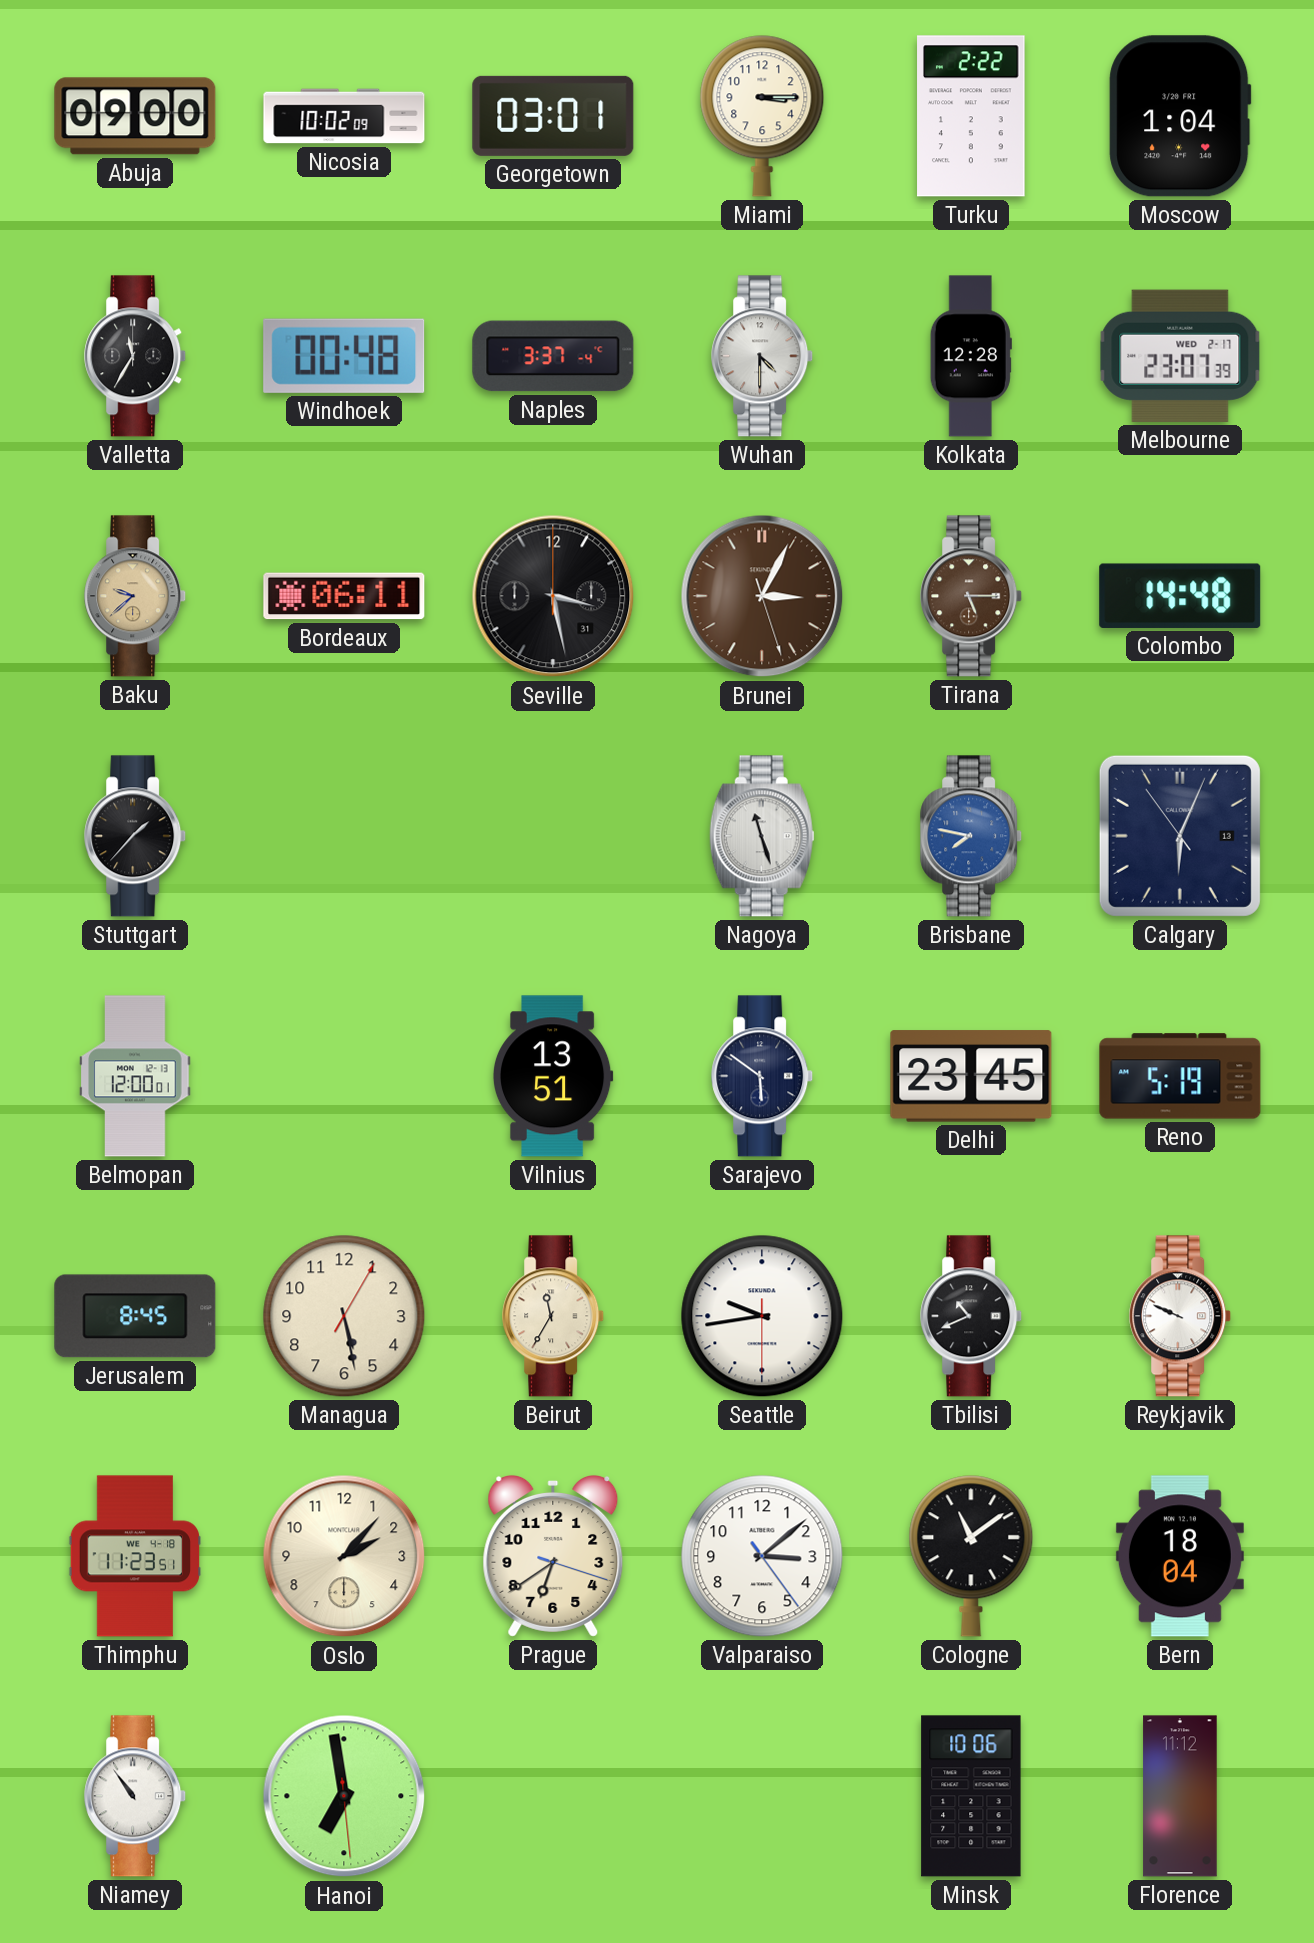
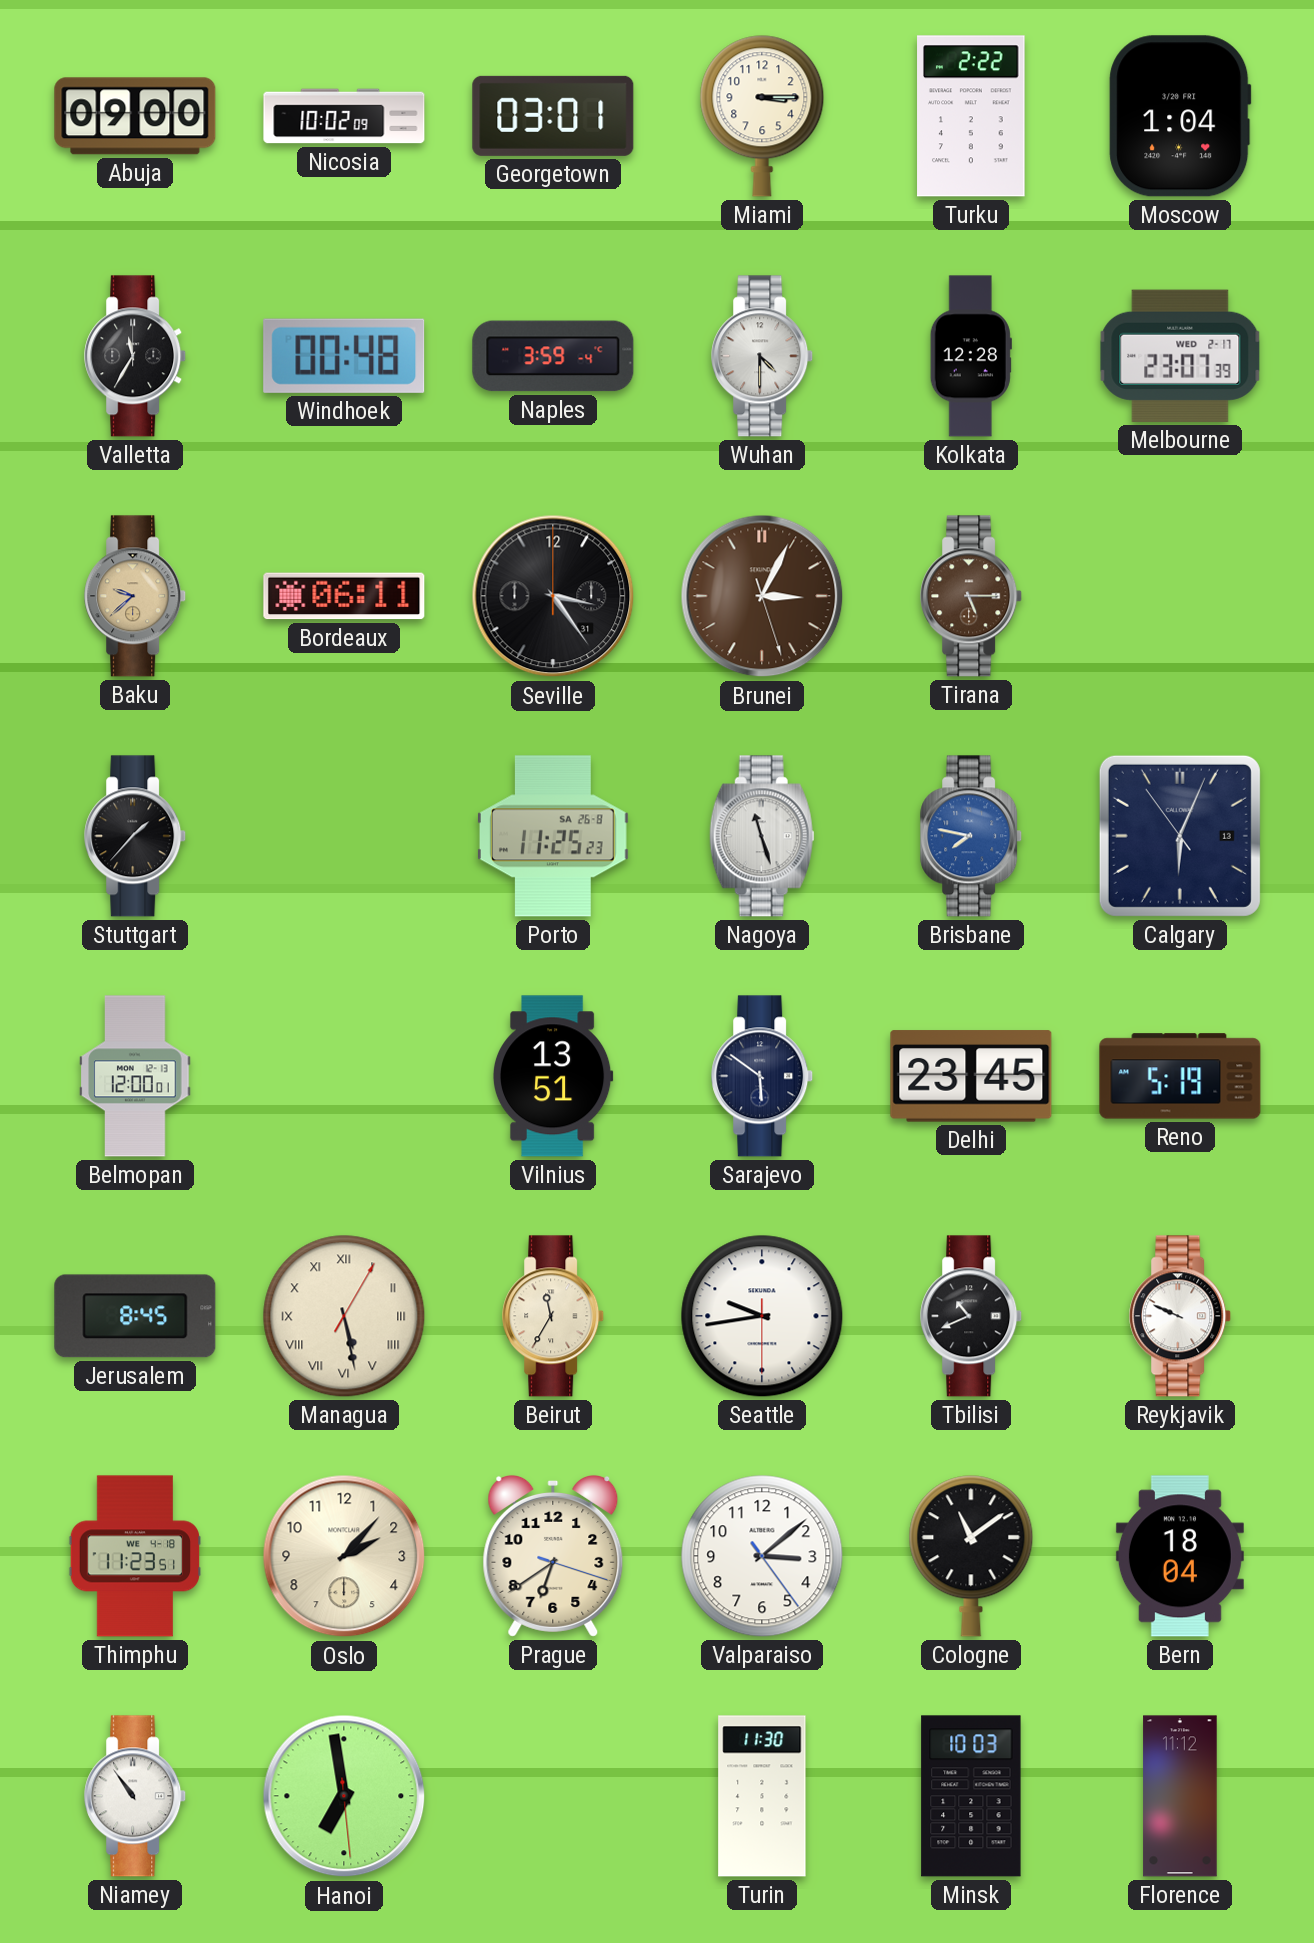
Naples: 3:37 -> 3:59
Seville: 3:28 -> 3:24
Colombo: 14:48 -> none
Porto: none -> 11:25
Managua numerals: Arabic -> Roman
Turin: none -> 11:30
Minsk: 10:06 -> 10:03
